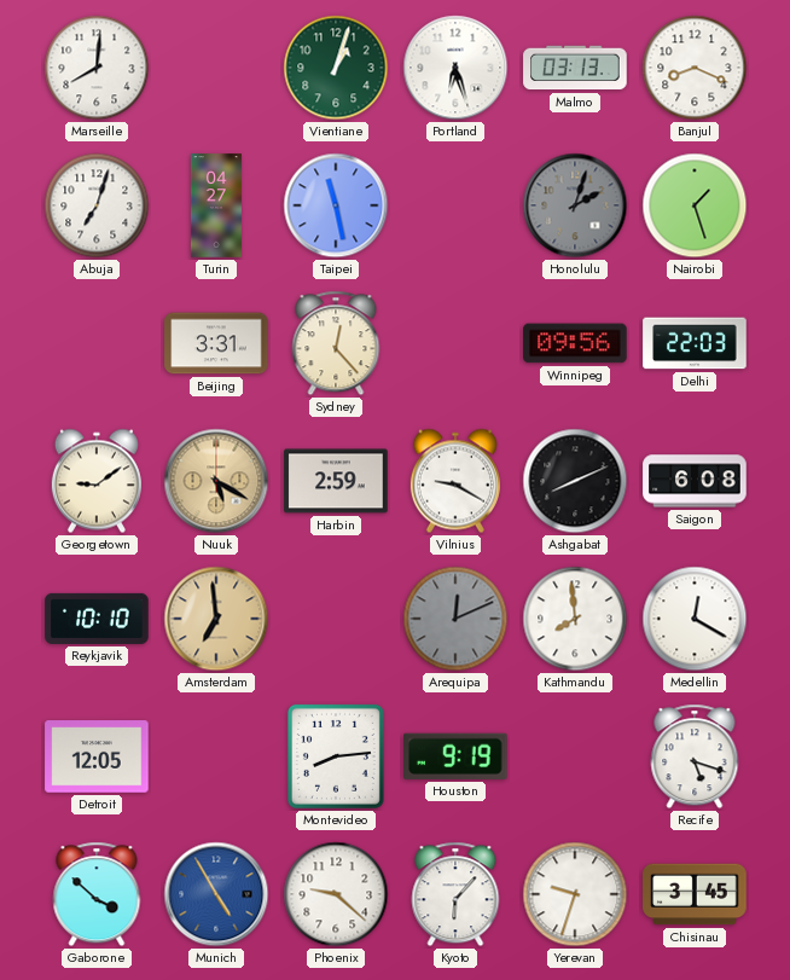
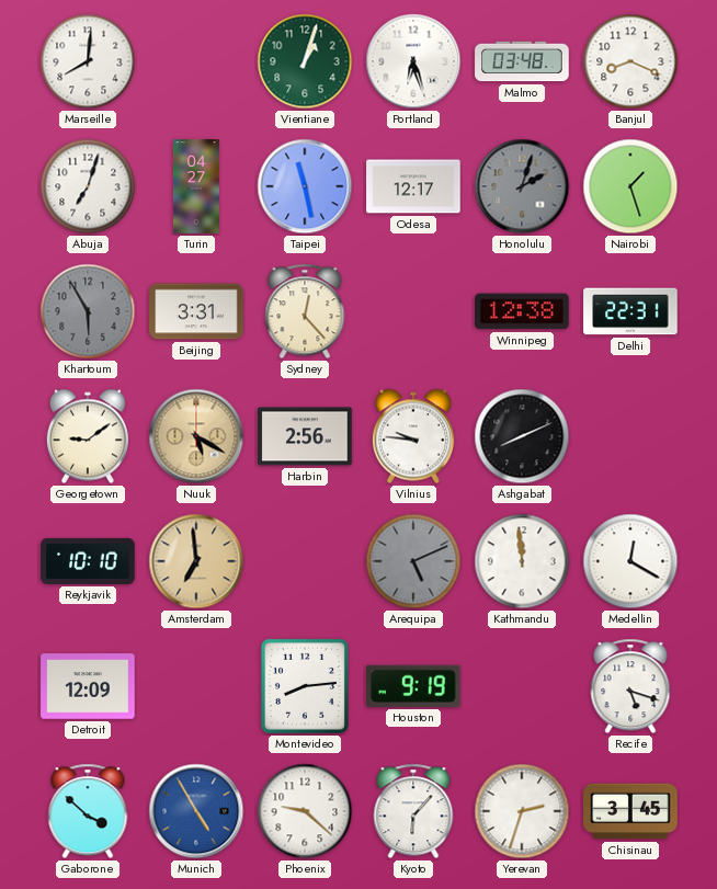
Malmo: 03:13 -> 03:48
Odesa: none -> 12:17
Khartoum: none -> 5:55
Winnipeg: 09:56 -> 12:38
Delhi: 22:03 -> 22:31
Harbin: 2:59 -> 2:56
Vilnius: 9:20 -> 9:46
Saigon: 6:08 -> none
Arequipa: 12:11 -> 5:11
Kathmandu: 7:59 -> 11:59
Detroit: 12:05 -> 12:09
Yerevan: 9:33 -> 2:33
